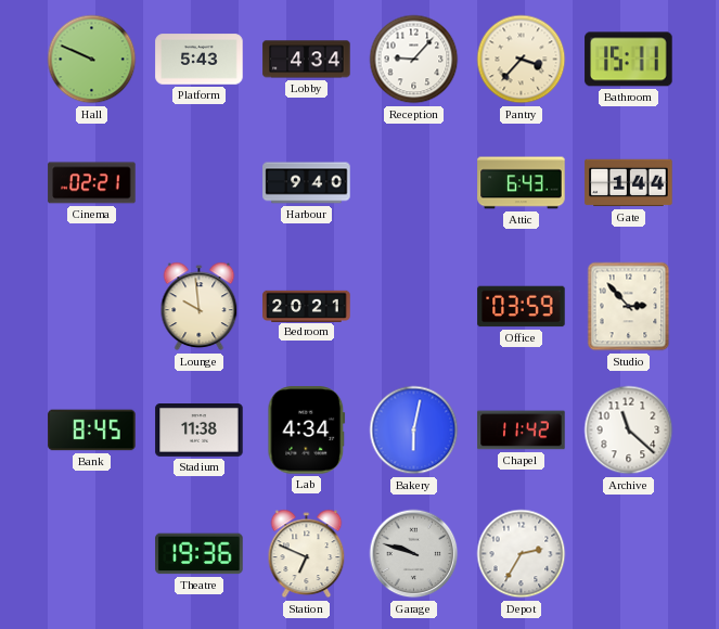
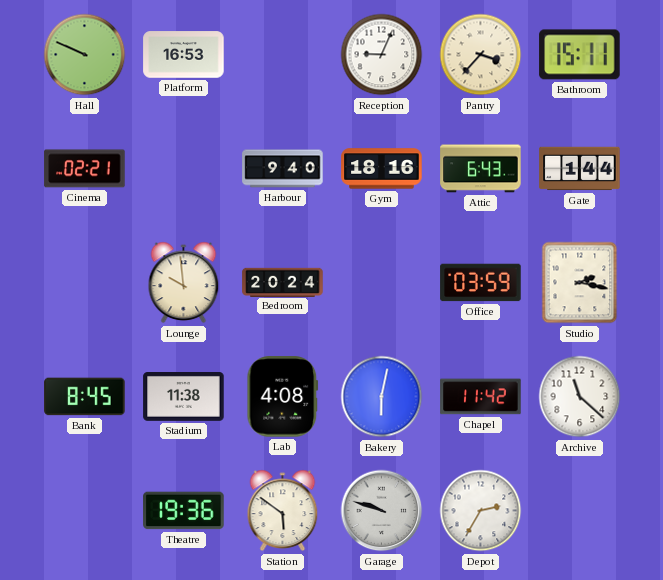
Platform: 5:43 -> 16:53
Lobby: 4:34 -> none
Reception: 9:07 -> 9:04
Gym: none -> 18:16
Bedroom: 20:21 -> 20:24
Studio: 2:53 -> 2:17
Lab: 4:34 -> 4:08
Station: 6:49 -> 5:51
